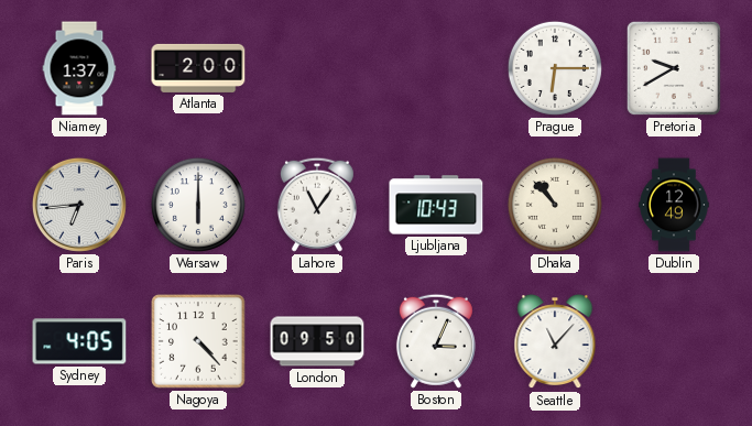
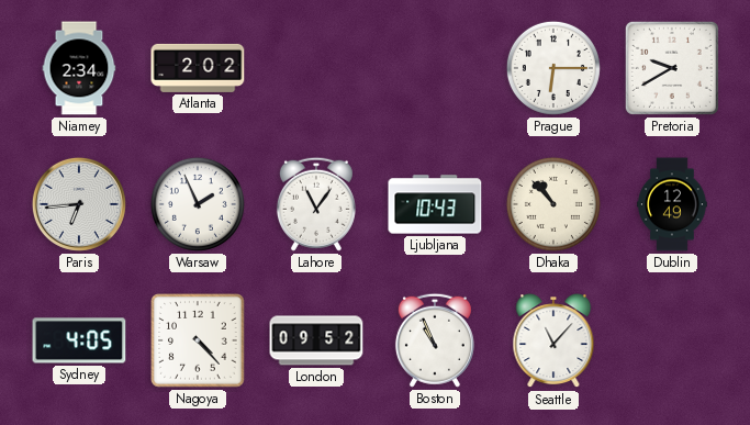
Niamey: 1:37 -> 2:34
Atlanta: 2:00 -> 2:02
Warsaw: 6:00 -> 1:56
London: 09:50 -> 09:52
Boston: 3:04 -> 10:56
